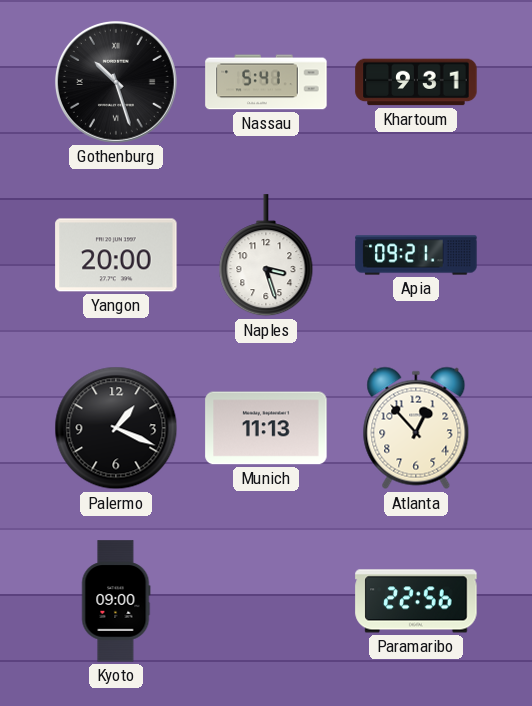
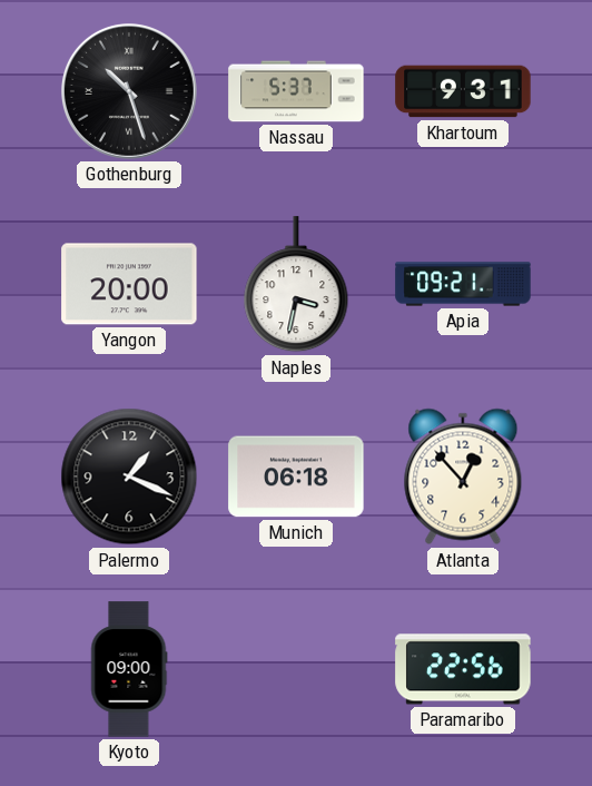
Nassau: 5:41 -> 5:37
Naples: 3:27 -> 3:32
Munich: 11:13 -> 06:18
